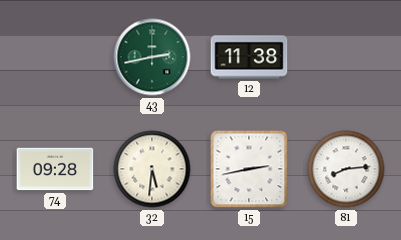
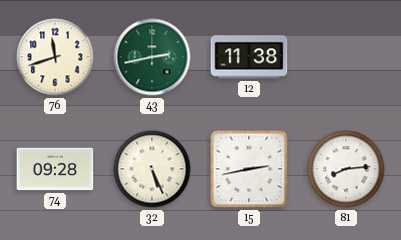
76: none -> 11:42
32: 5:31 -> 5:26
